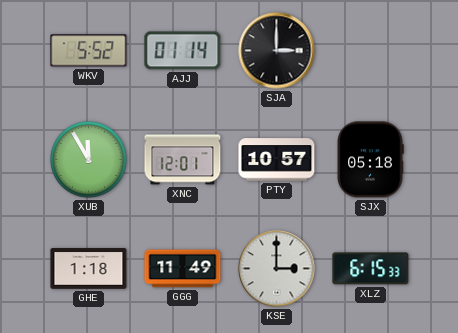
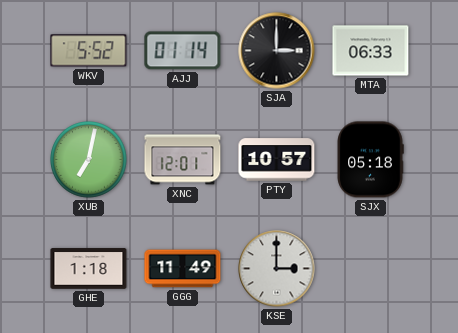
MTA: none -> 06:33
XUB: 11:55 -> 7:02
XLZ: 6:15 -> none
